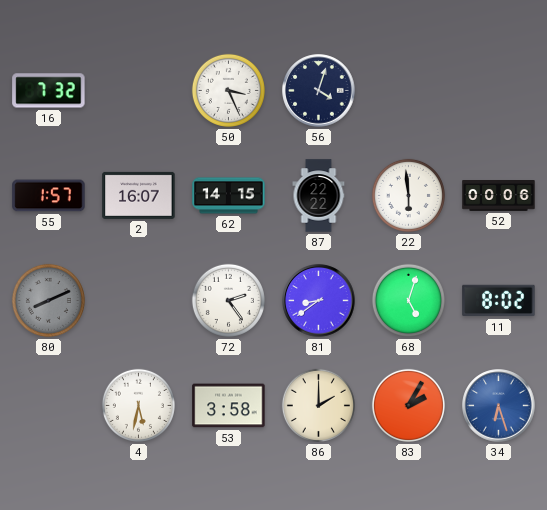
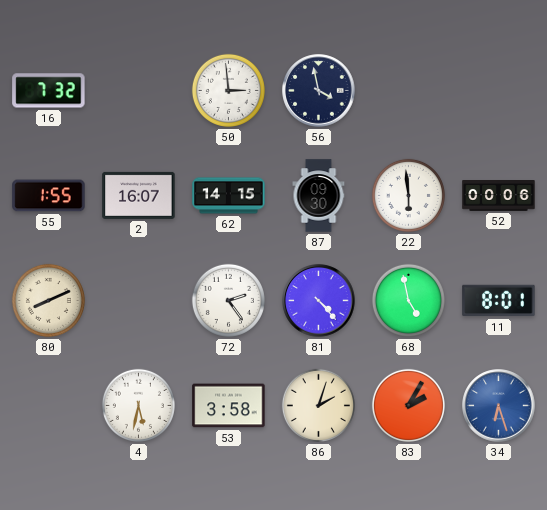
50: 3:26 -> 2:59
56: 4:03 -> 3:58
55: 1:57 -> 1:55
87: 22:22 -> 09:30
80 dial: grey -> cream
81: 8:39 -> 4:23
68: 5:03 -> 4:58
11: 8:02 -> 8:01
86: 2:00 -> 2:03
